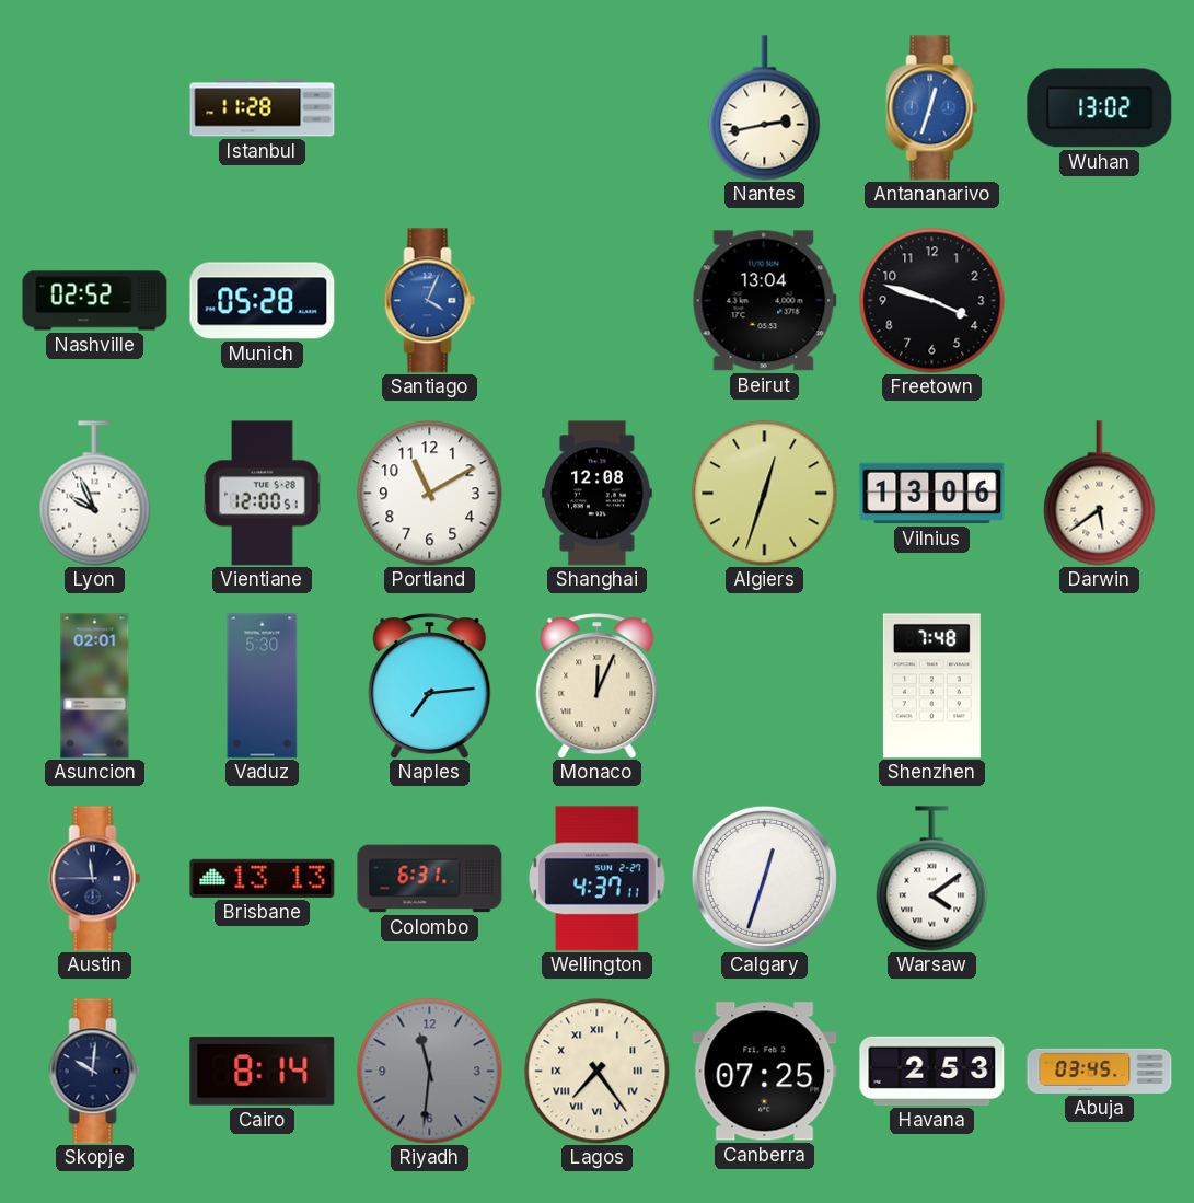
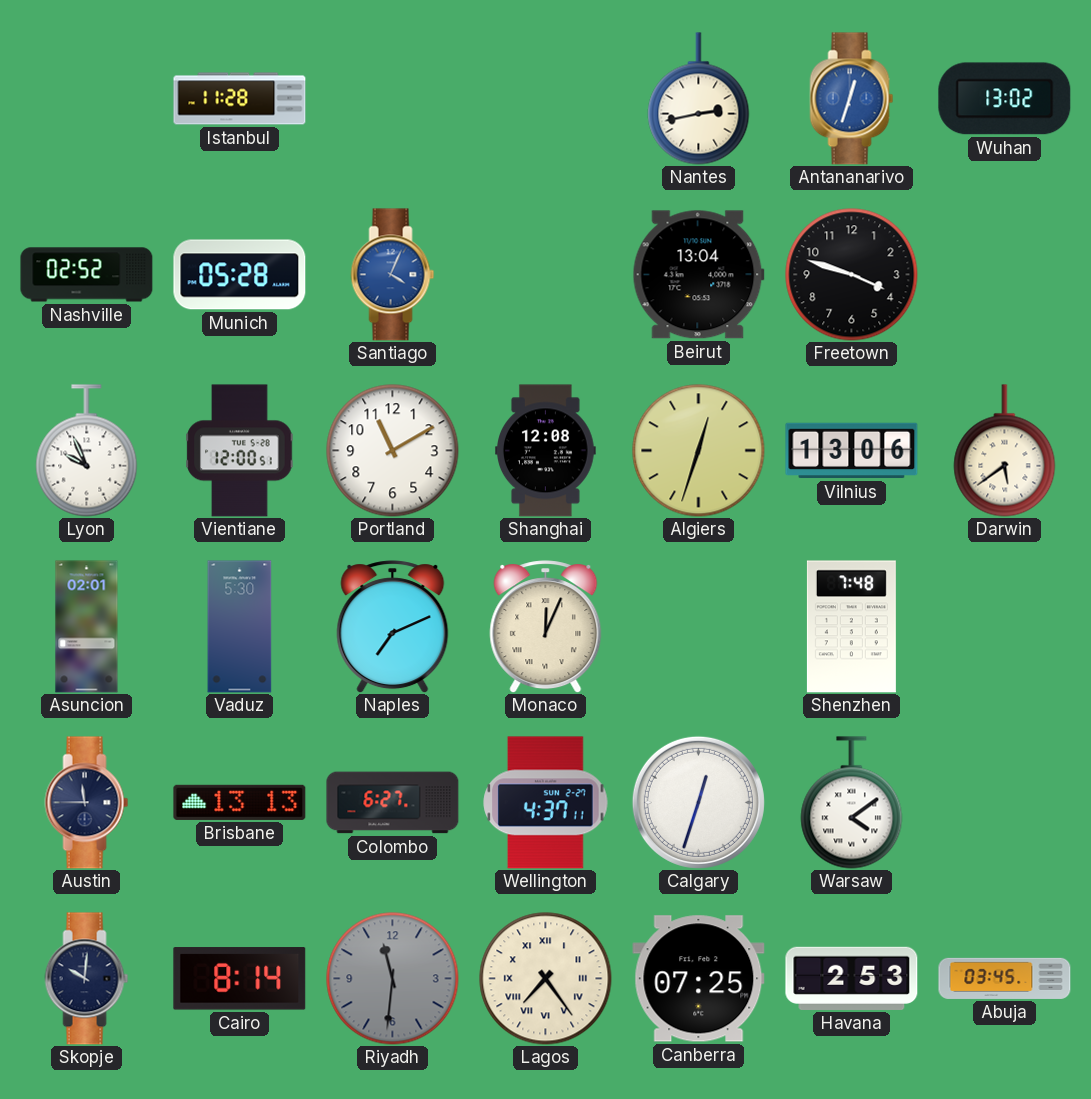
Naples: 7:14 -> 7:11
Colombo: 6:31 -> 6:27
